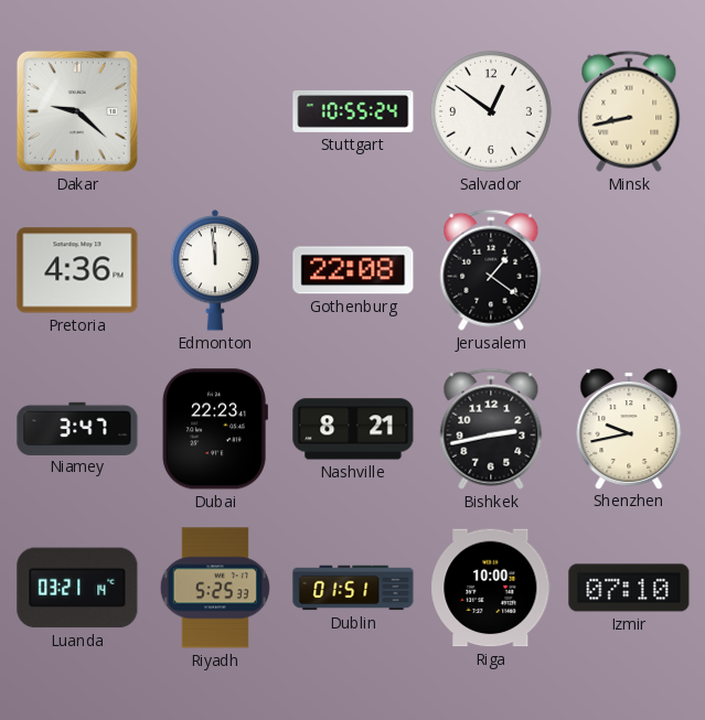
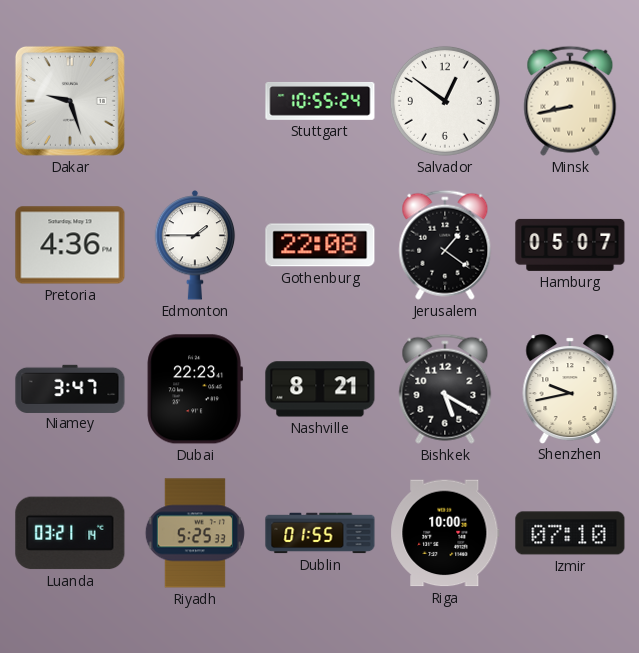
Dakar: 9:22 -> 9:27
Edmonton: 11:59 -> 1:45
Hamburg: none -> 05:07
Bishkek: 2:43 -> 5:20
Dublin: 01:51 -> 01:55
